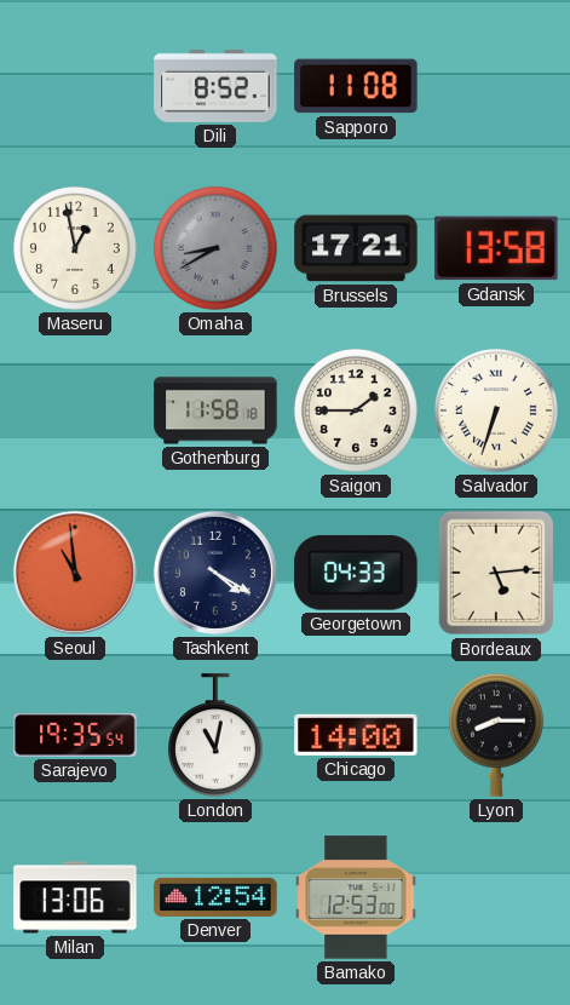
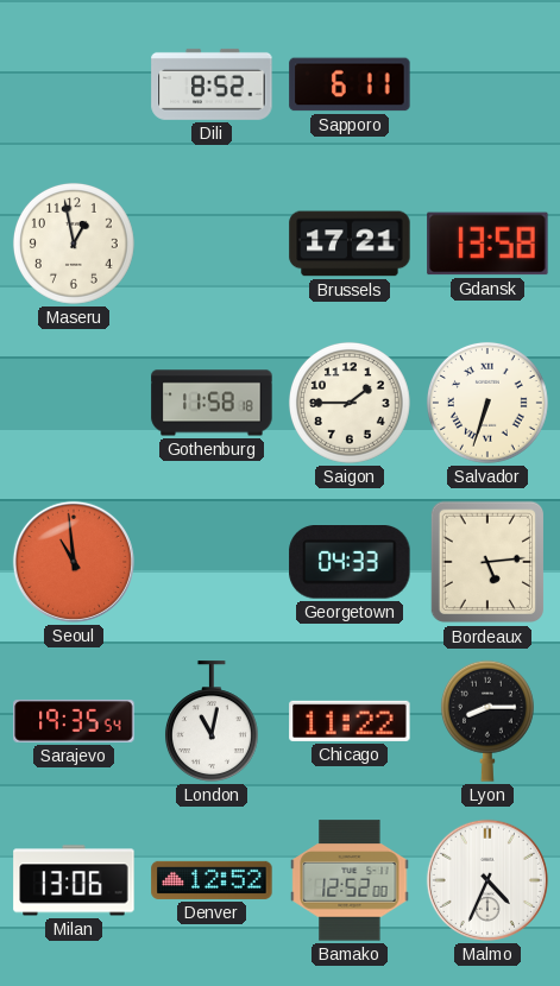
Sapporo: 11:08 -> 6:11
Omaha: 8:40 -> none
Tashkent: 4:20 -> none
Chicago: 14:00 -> 11:22
Denver: 12:54 -> 12:52
Bamako: 12:53 -> 12:52
Malmo: none -> 4:34
